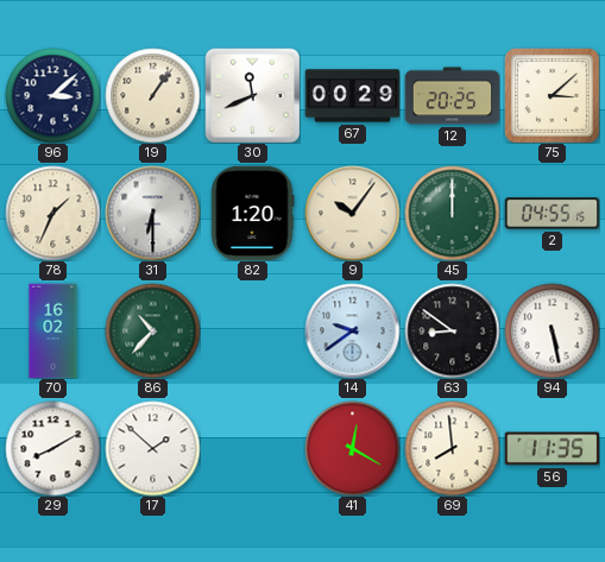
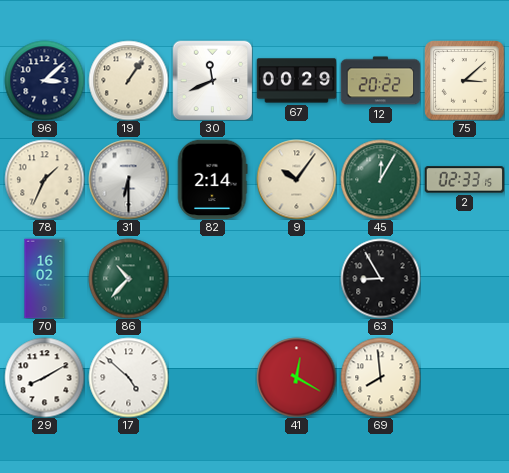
12: 20:25 -> 20:22
82: 1:20 -> 2:14
45: 12:00 -> 12:05
2: 04:55 -> 02:33
14: 9:39 -> none
63: 8:51 -> 8:55
94: 5:28 -> none
17: 1:52 -> 4:52
56: 11:35 -> none
